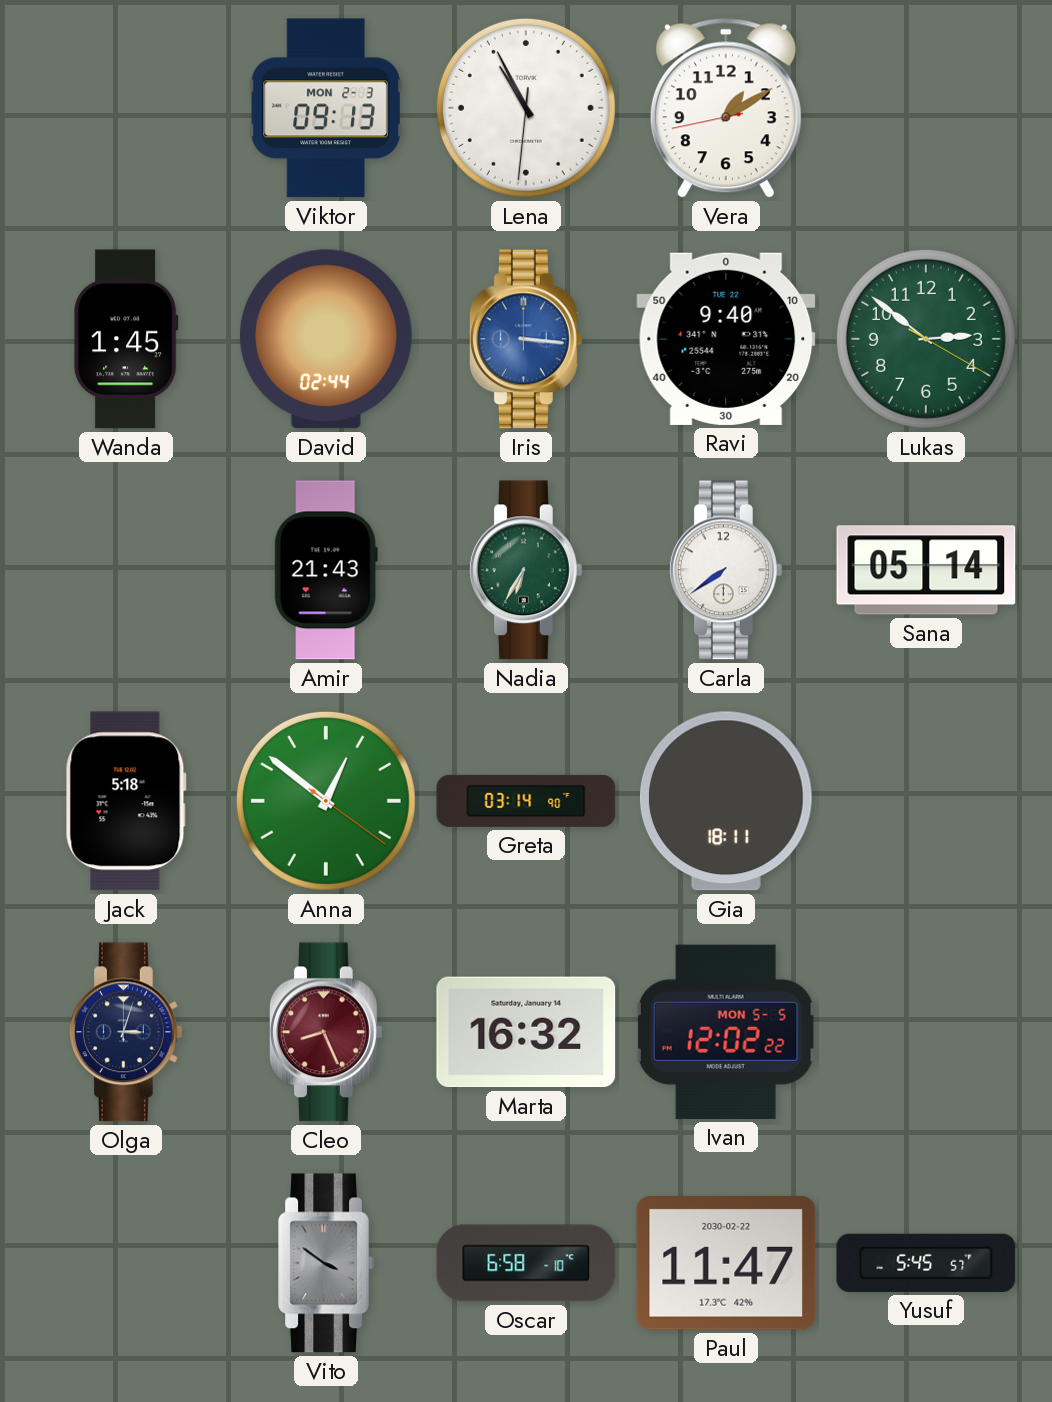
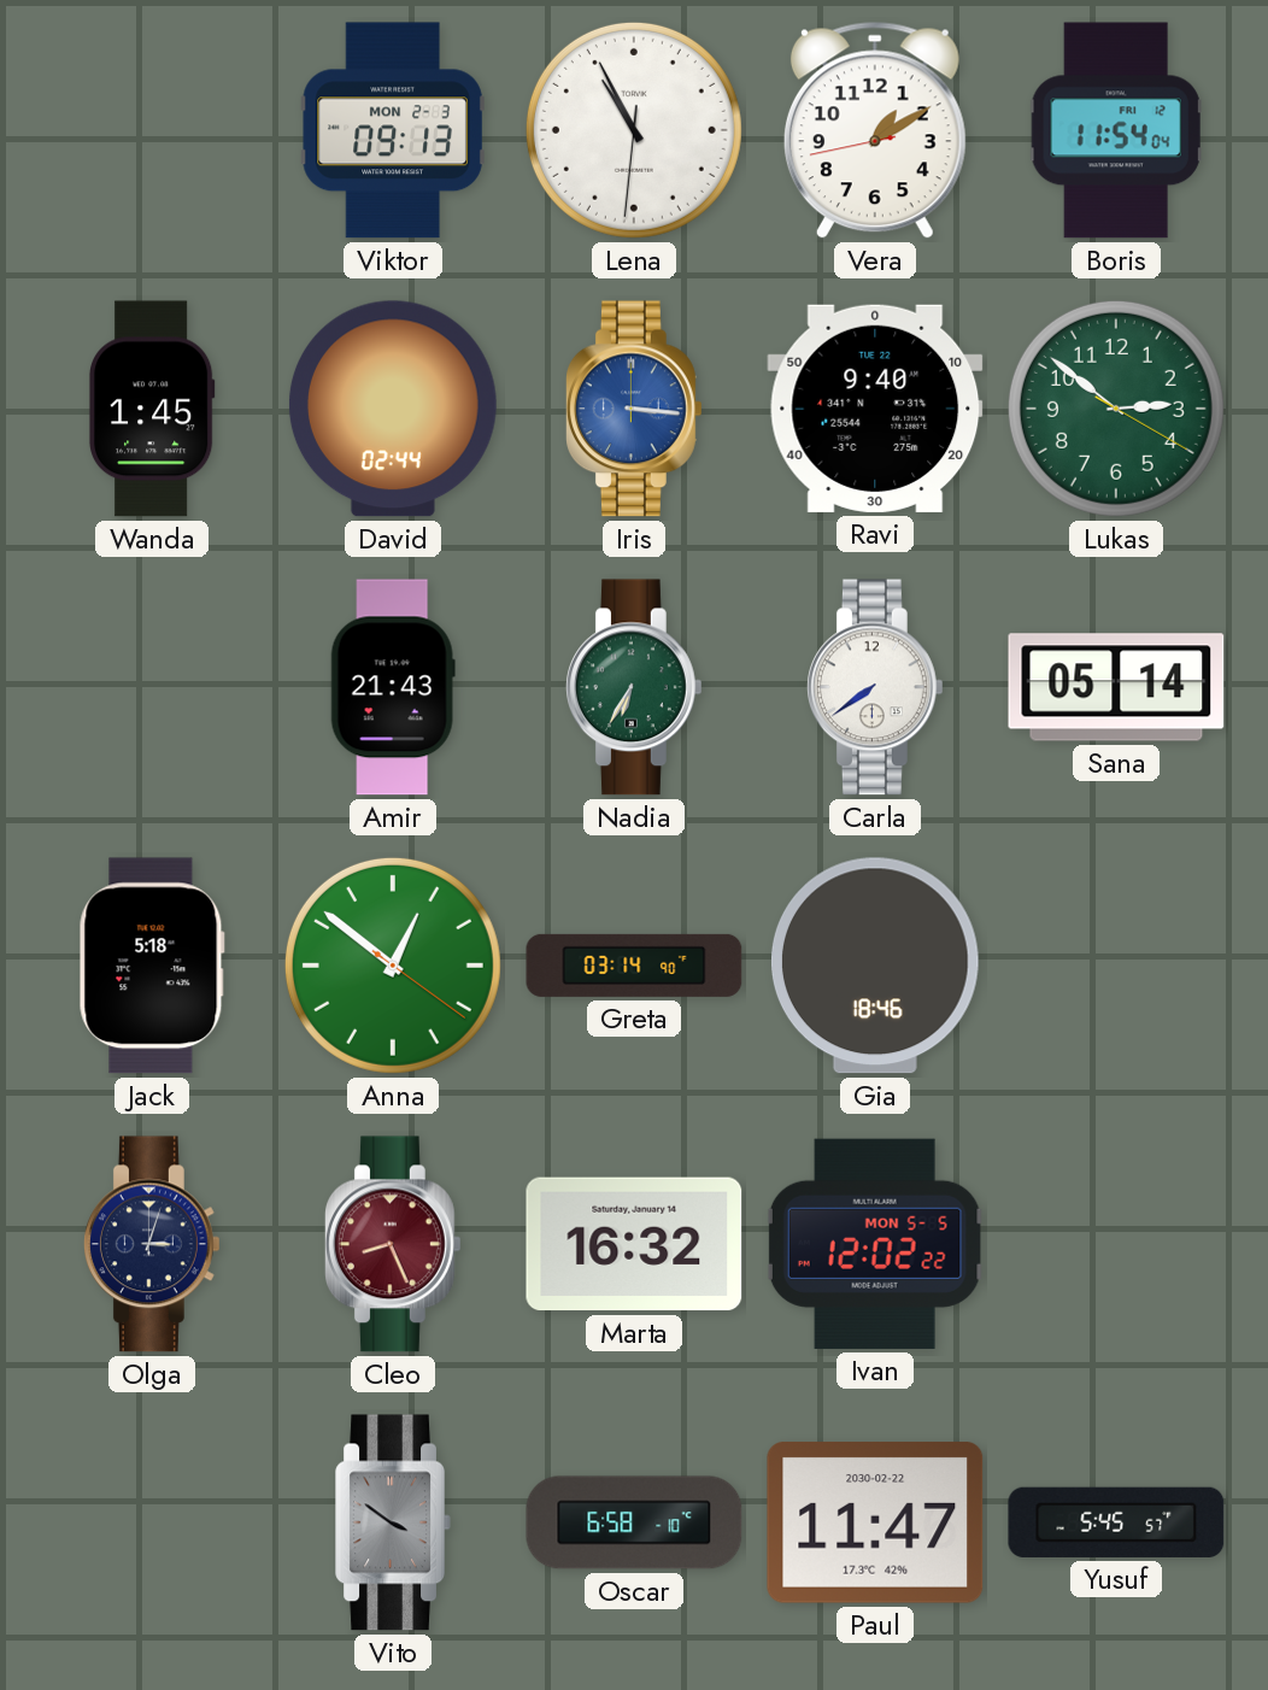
Boris: none -> 11:54
Gia: 18:11 -> 18:46
